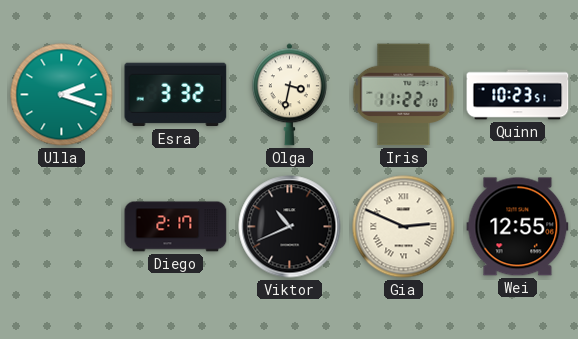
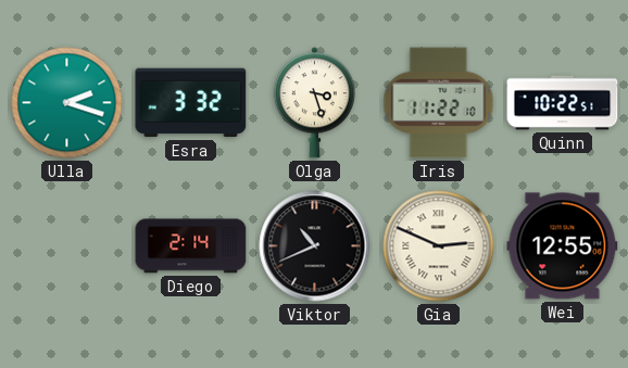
Olga: 3:32 -> 3:27
Quinn: 10:23 -> 10:22
Diego: 2:17 -> 2:14
